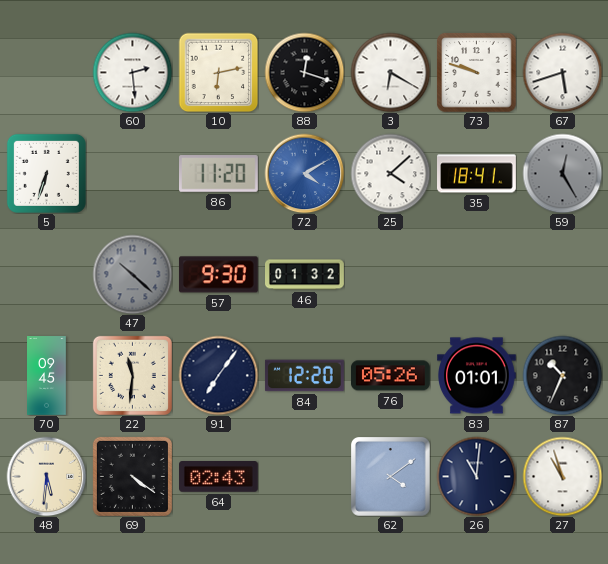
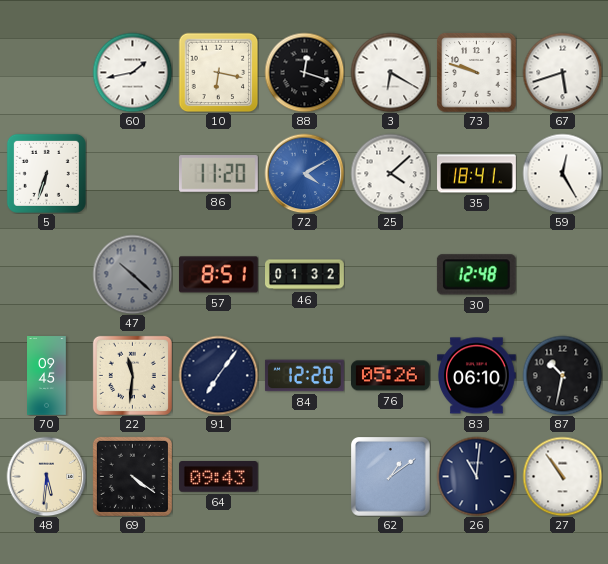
60: 2:29 -> 1:43
10: 6:13 -> 6:17
59 dial: grey -> white
57: 9:30 -> 8:51
30: none -> 12:48
83: 01:01 -> 06:10
87: 10:34 -> 10:32
64: 02:43 -> 09:43
62: 4:09 -> 1:09
27: 10:57 -> 10:54
